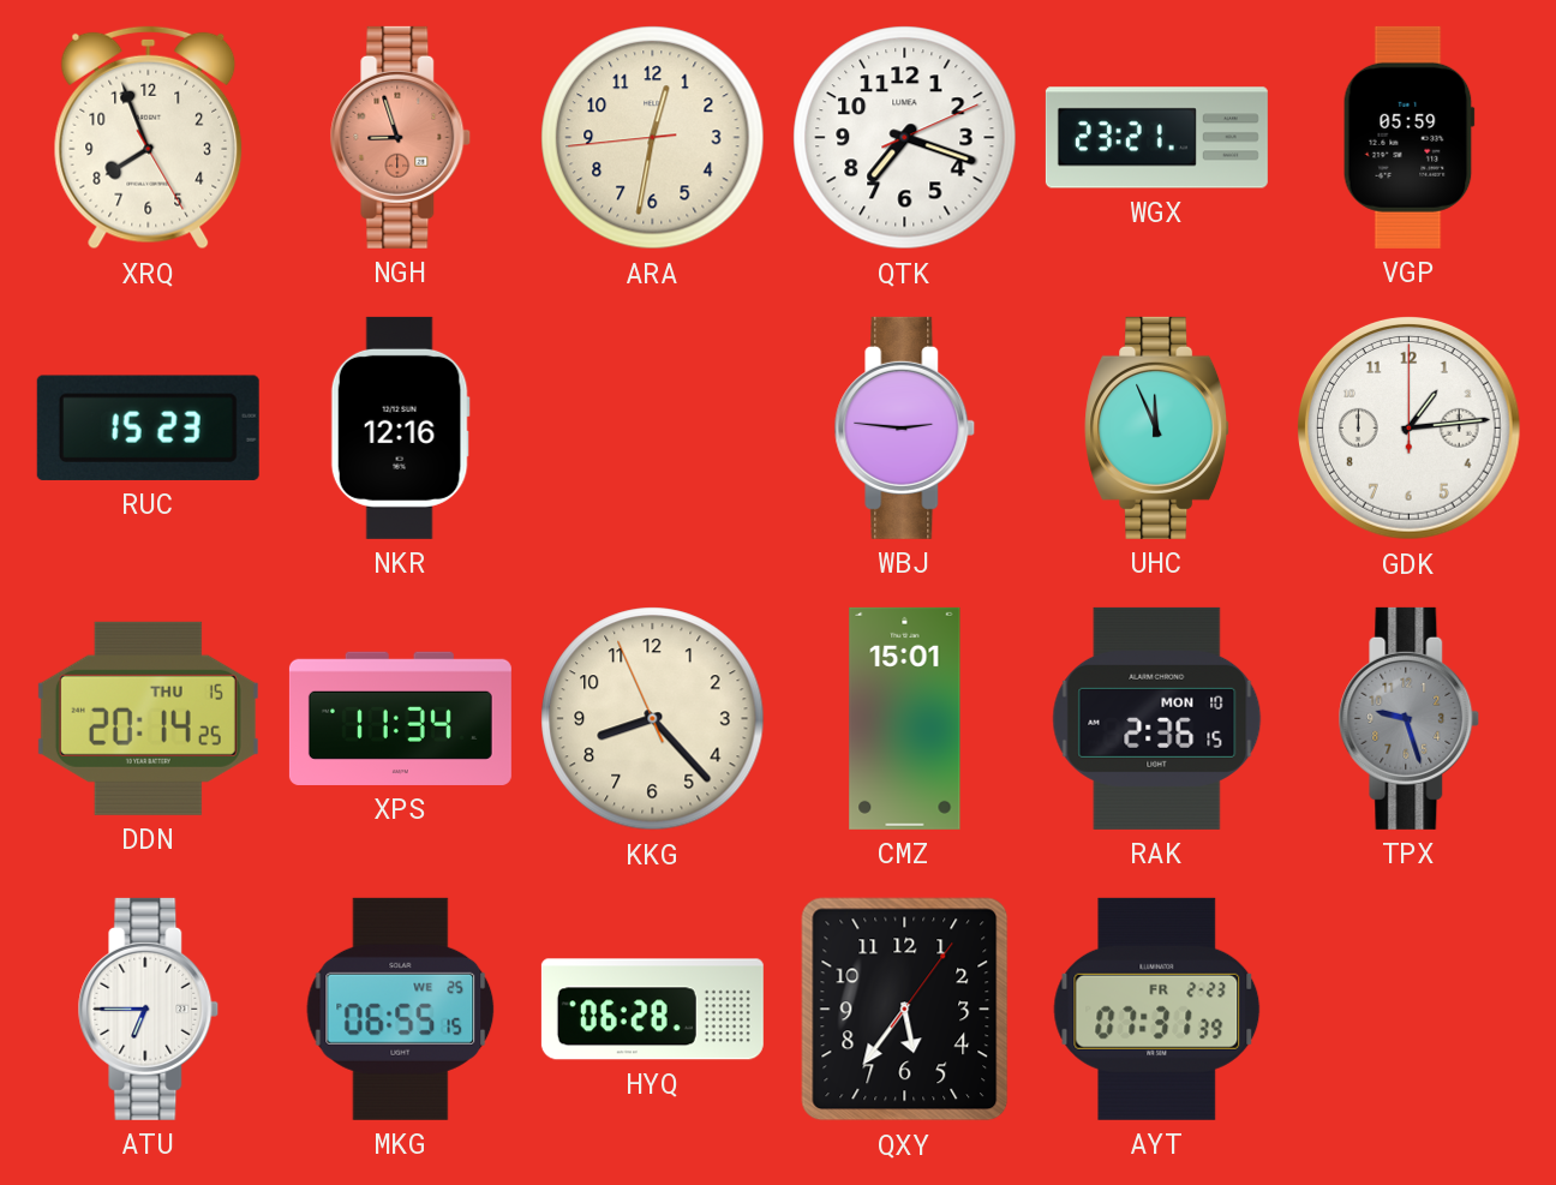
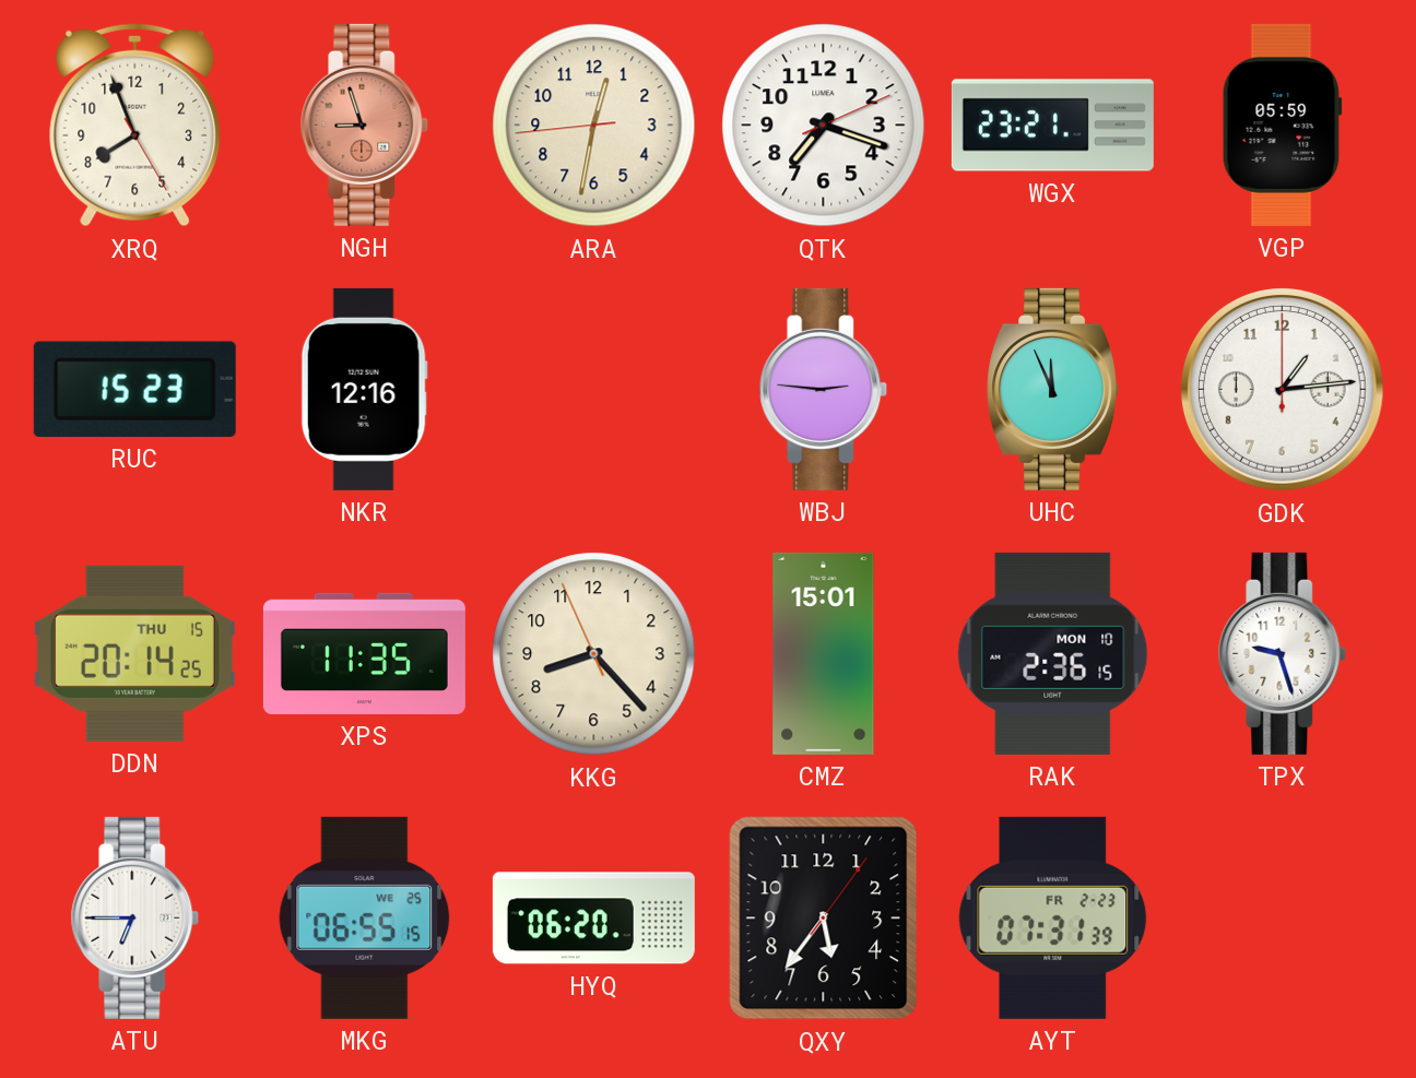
XPS: 11:34 -> 11:35
TPX dial: grey -> white
HYQ: 06:28 -> 06:20
